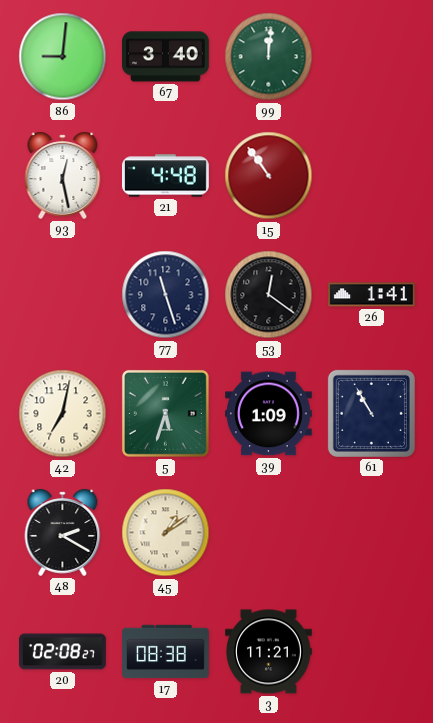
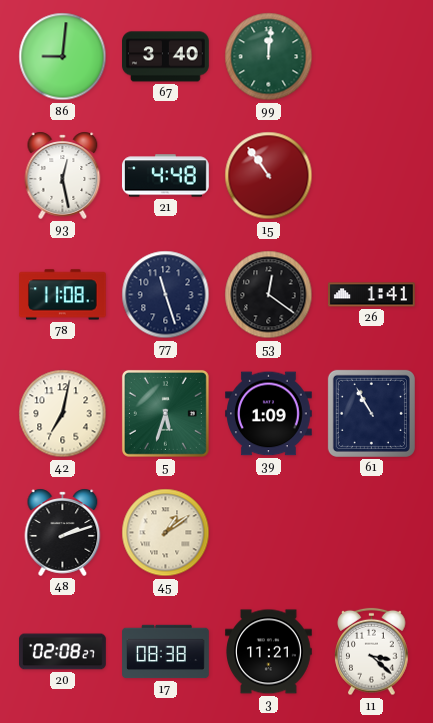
78: none -> 11:08
48: 2:20 -> 2:12
11: none -> 3:22
